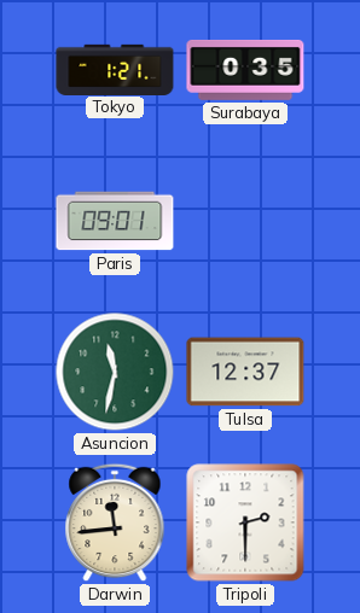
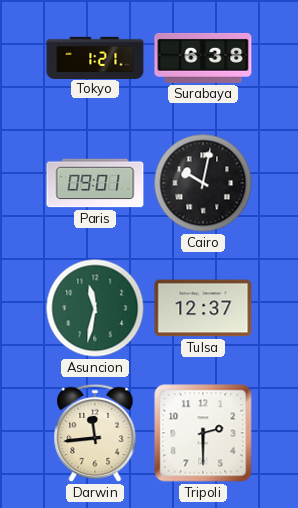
Surabaya: 0:35 -> 6:38
Cairo: none -> 10:02
